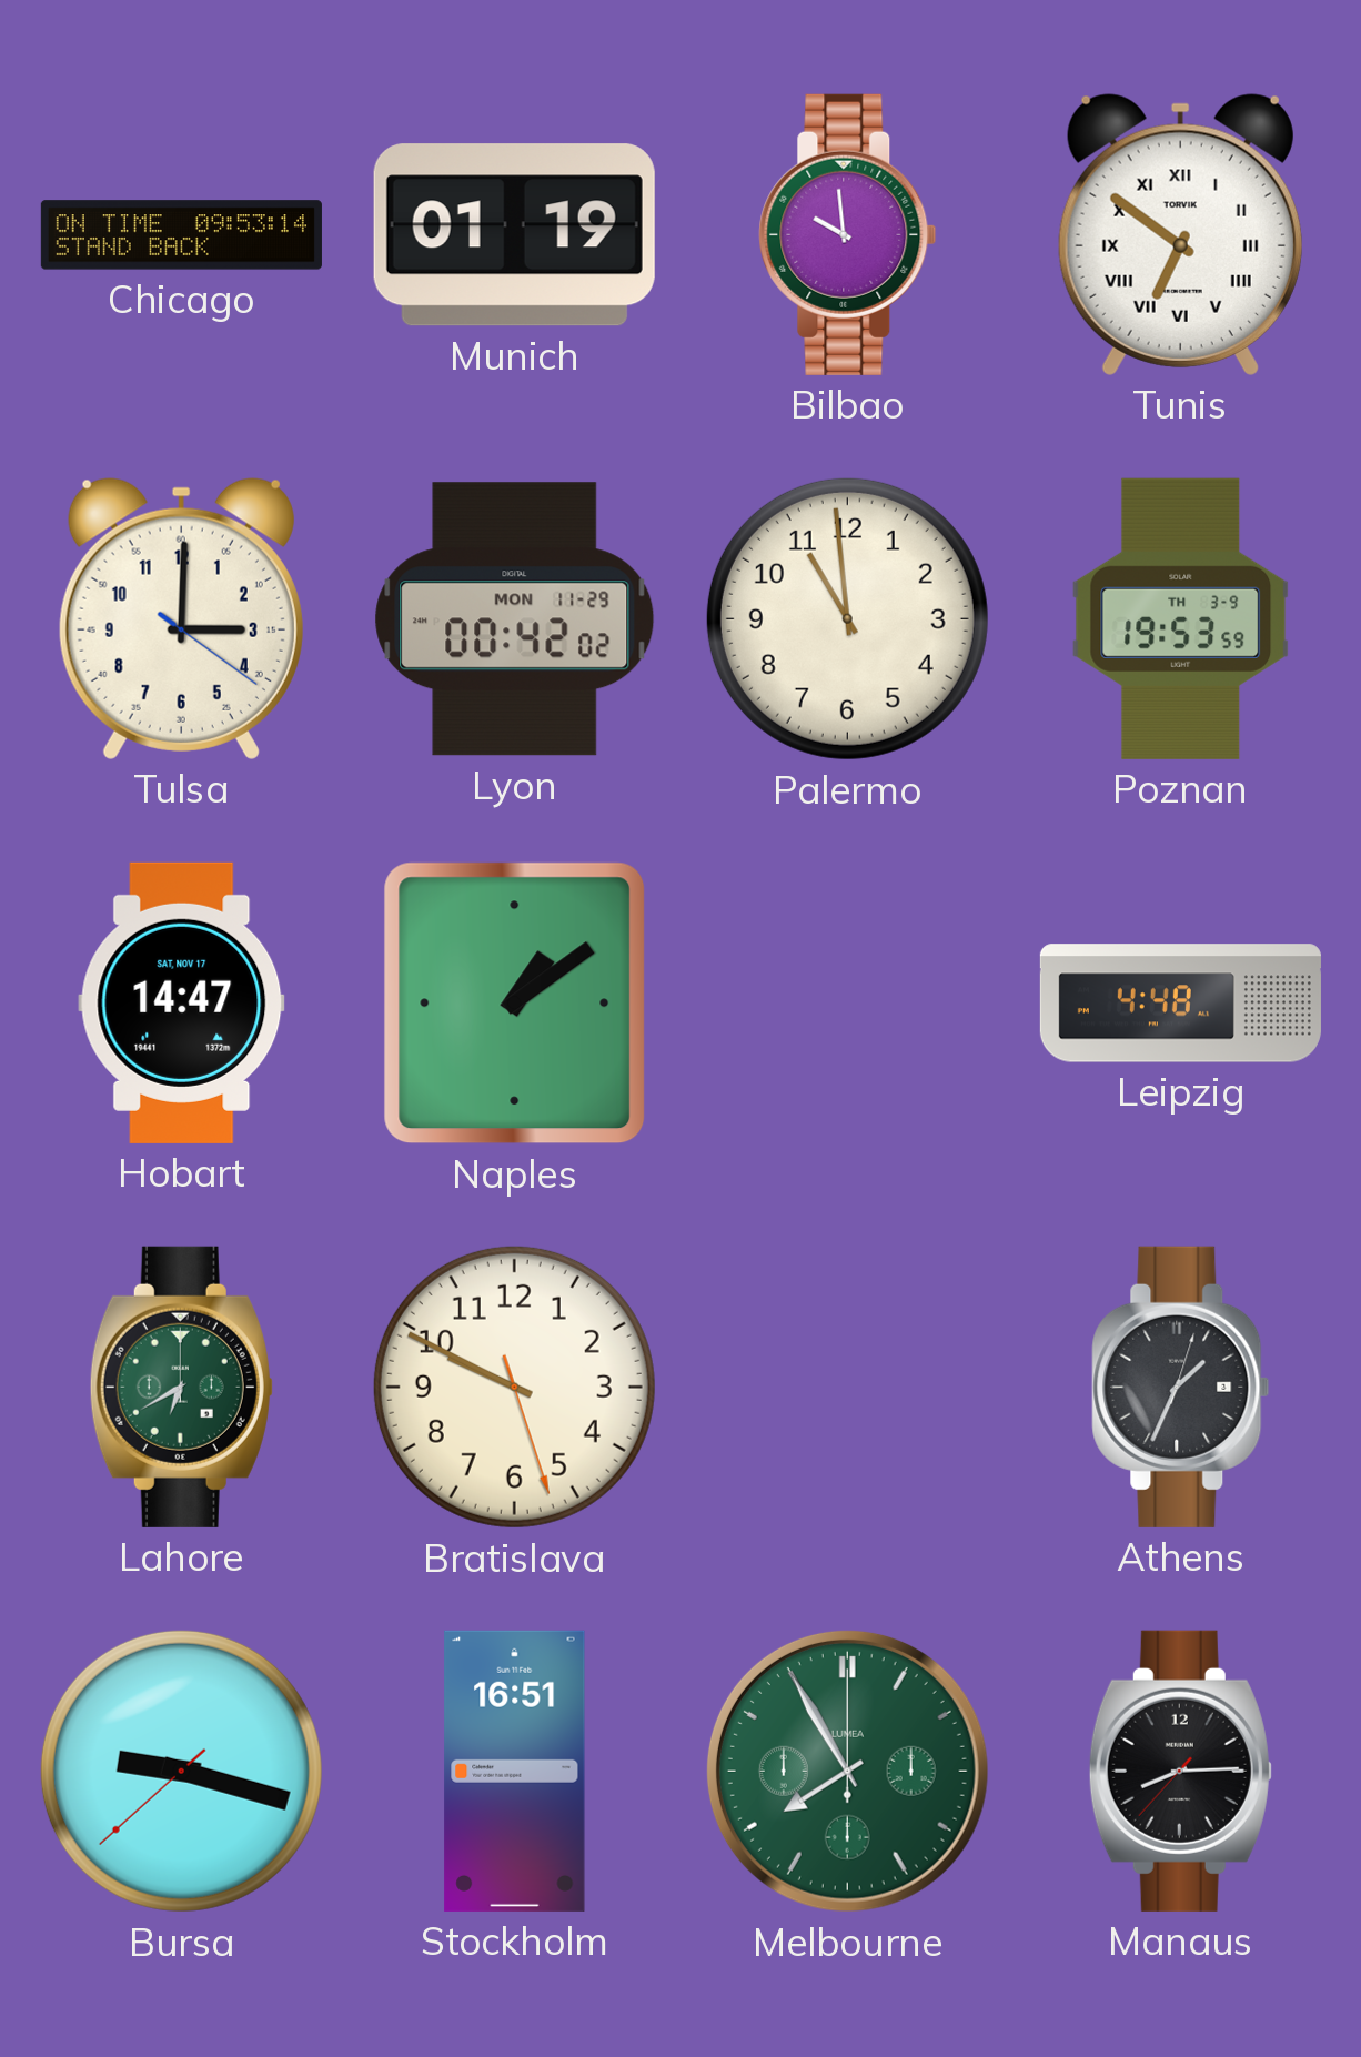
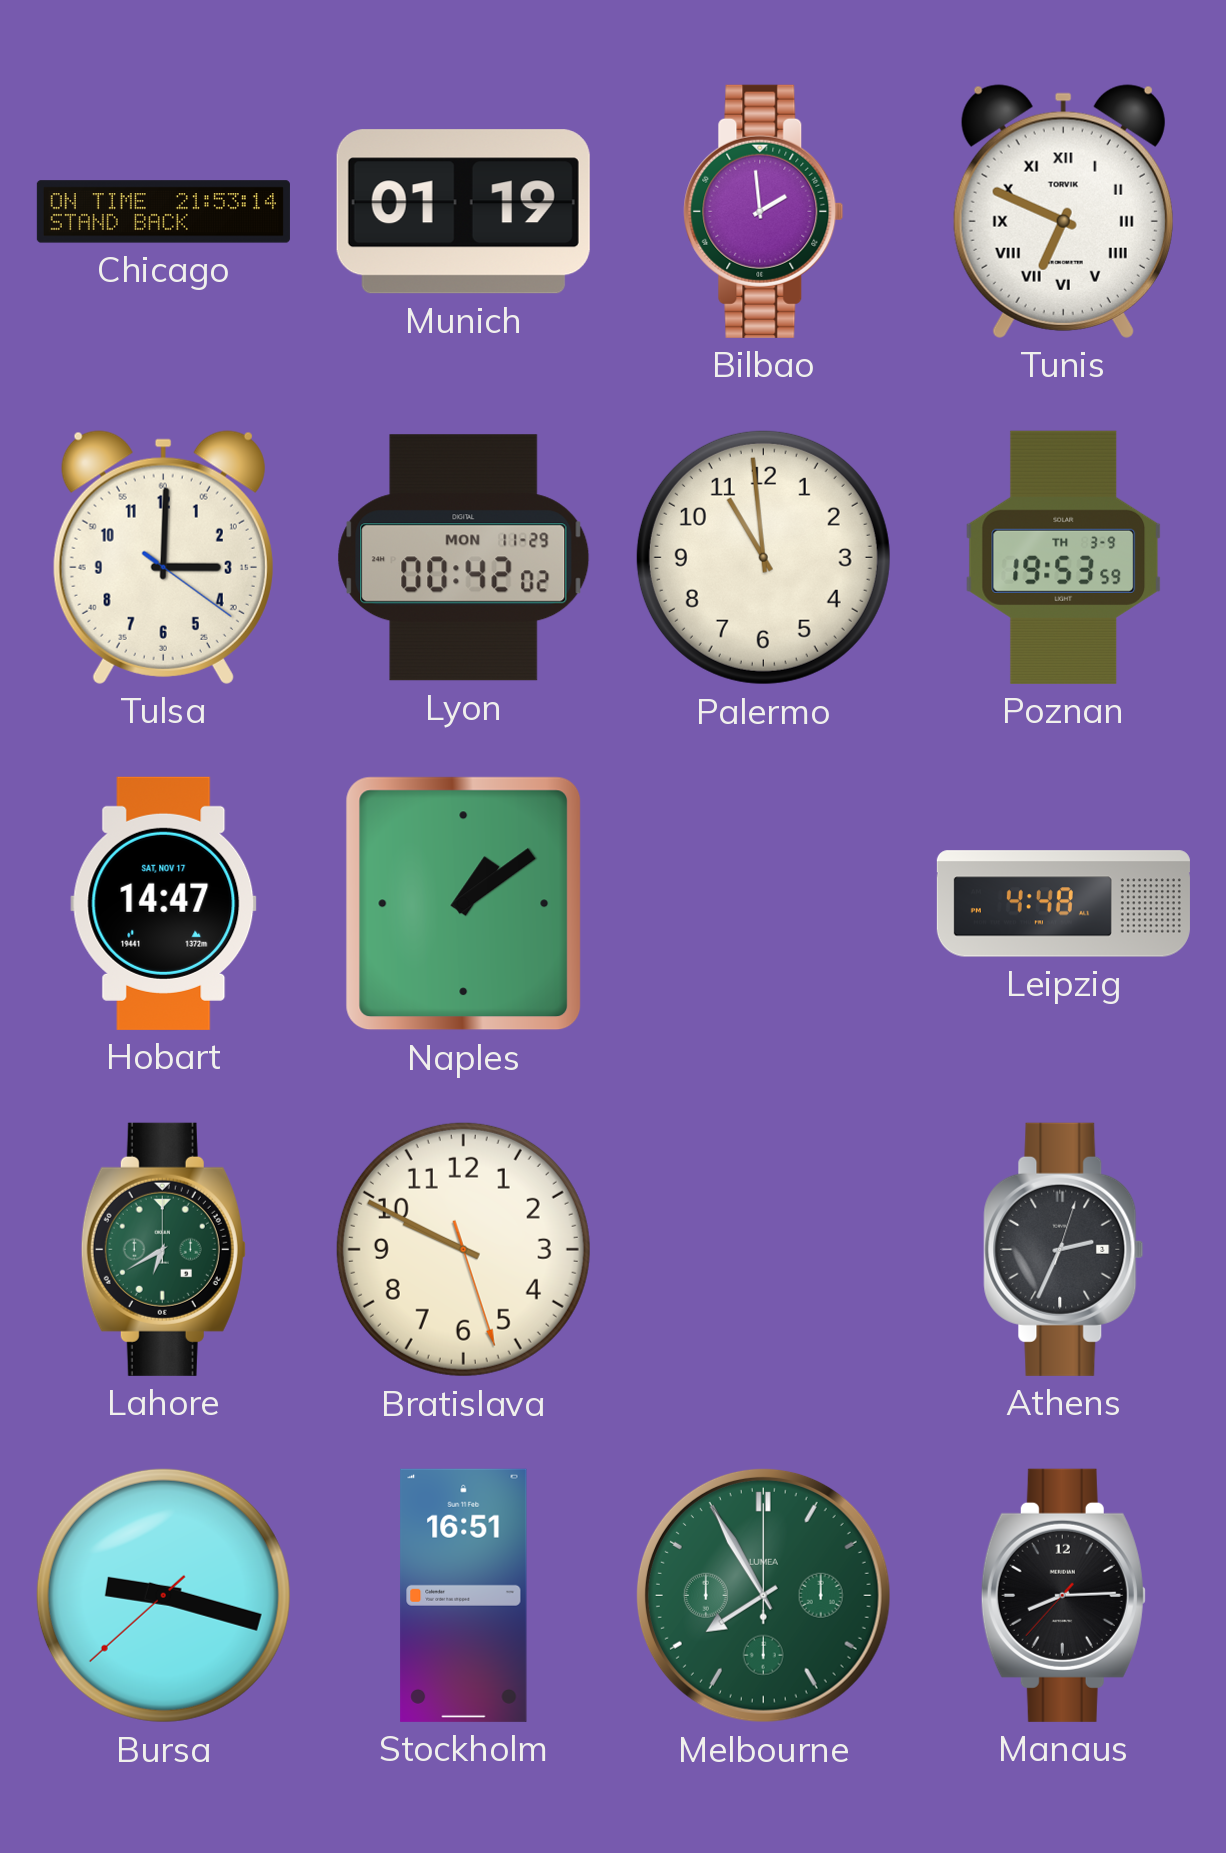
Chicago: 09:53 -> 21:53
Bilbao: 9:59 -> 1:59
Tunis: 6:51 -> 6:49
Athens: 1:34 -> 2:34
